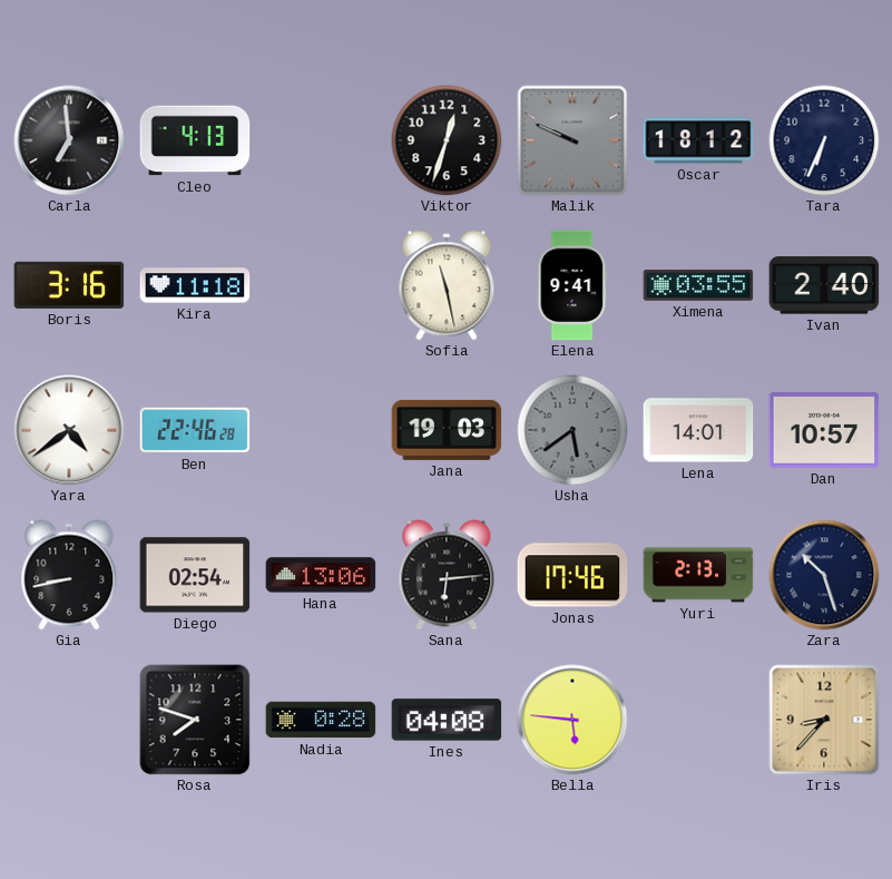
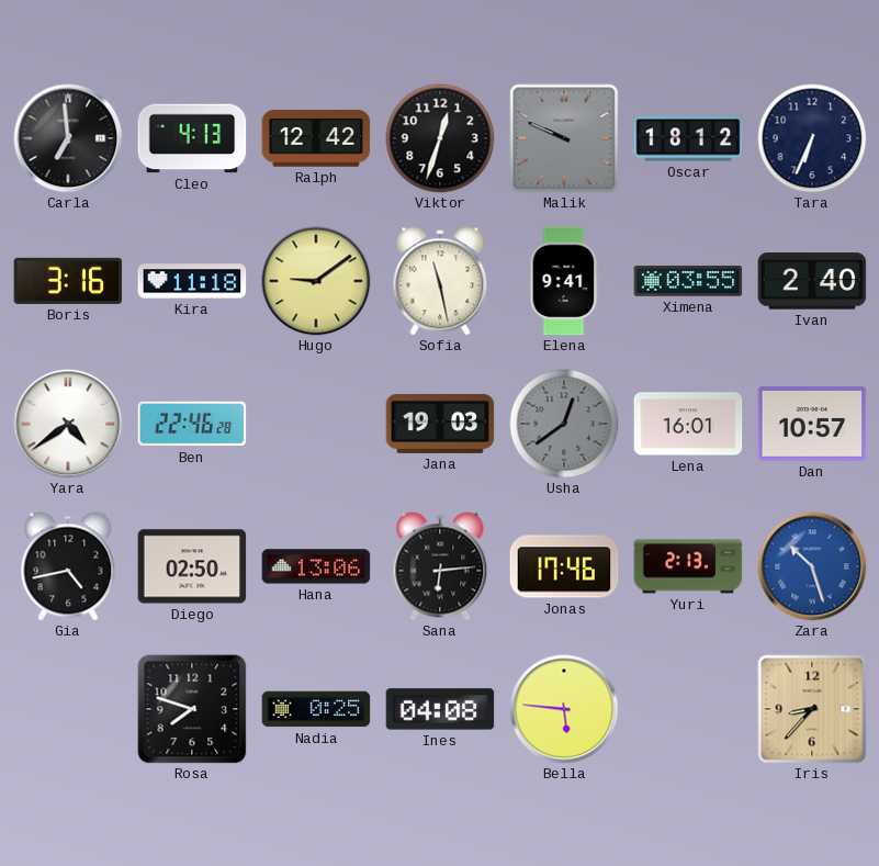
Ralph: none -> 12:42
Hugo: none -> 9:09
Usha: 5:39 -> 12:39
Lena: 14:01 -> 16:01
Gia: 8:43 -> 4:43
Diego: 02:54 -> 02:50
Zara dial: navy -> blue
Nadia: 0:28 -> 0:25
